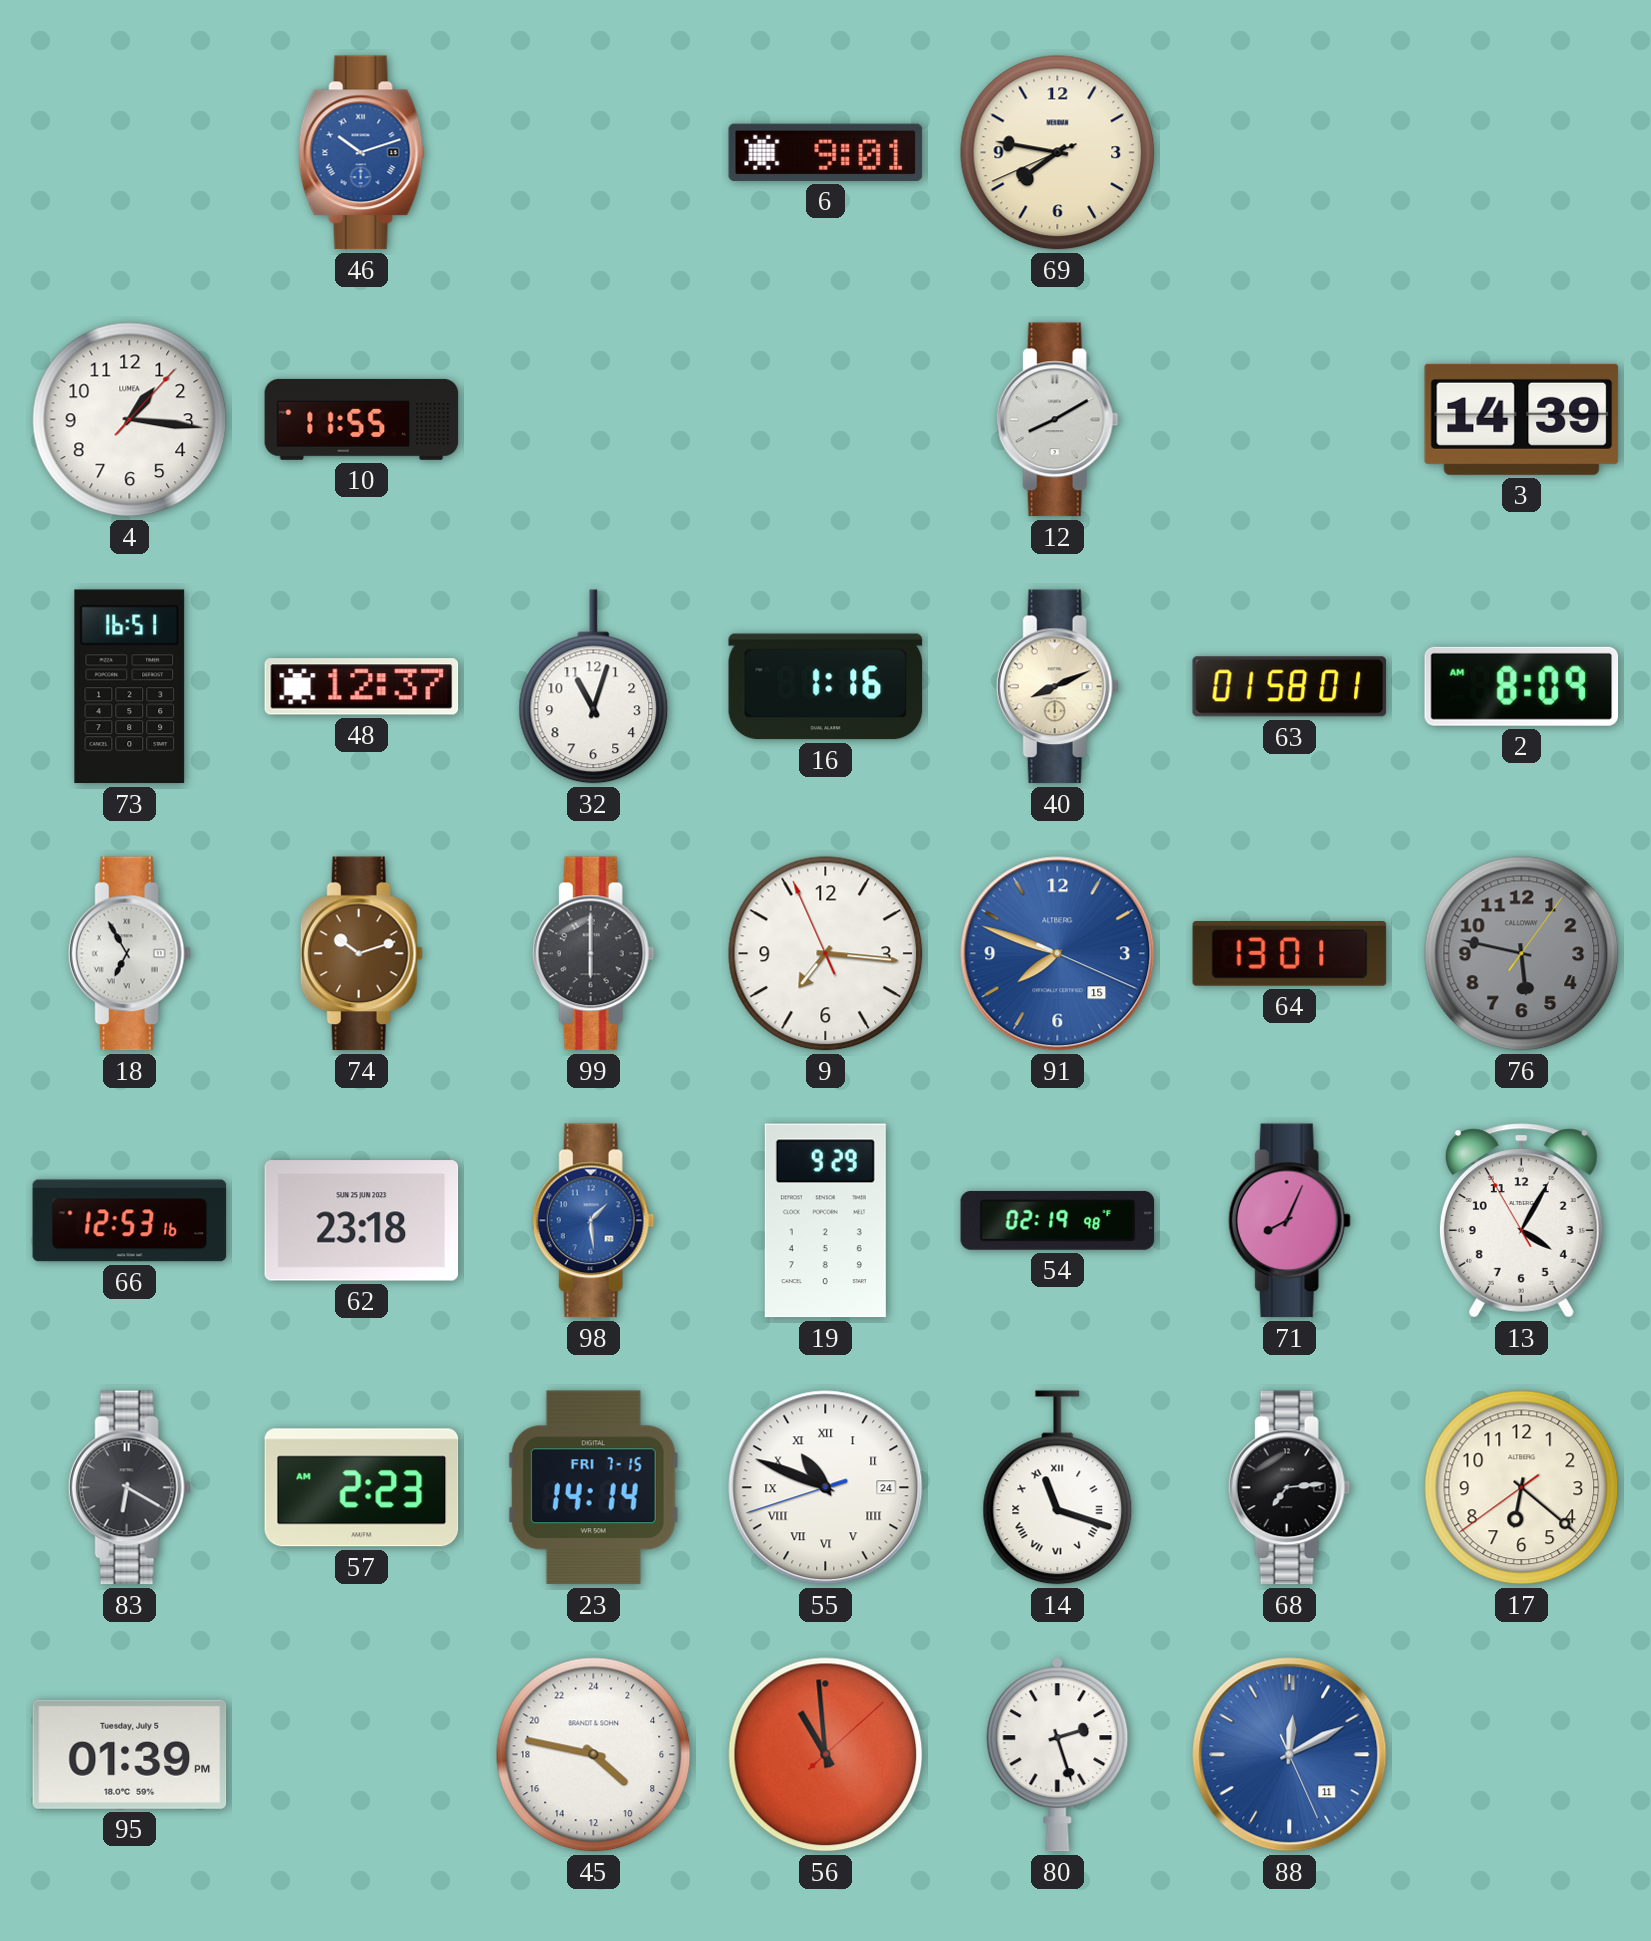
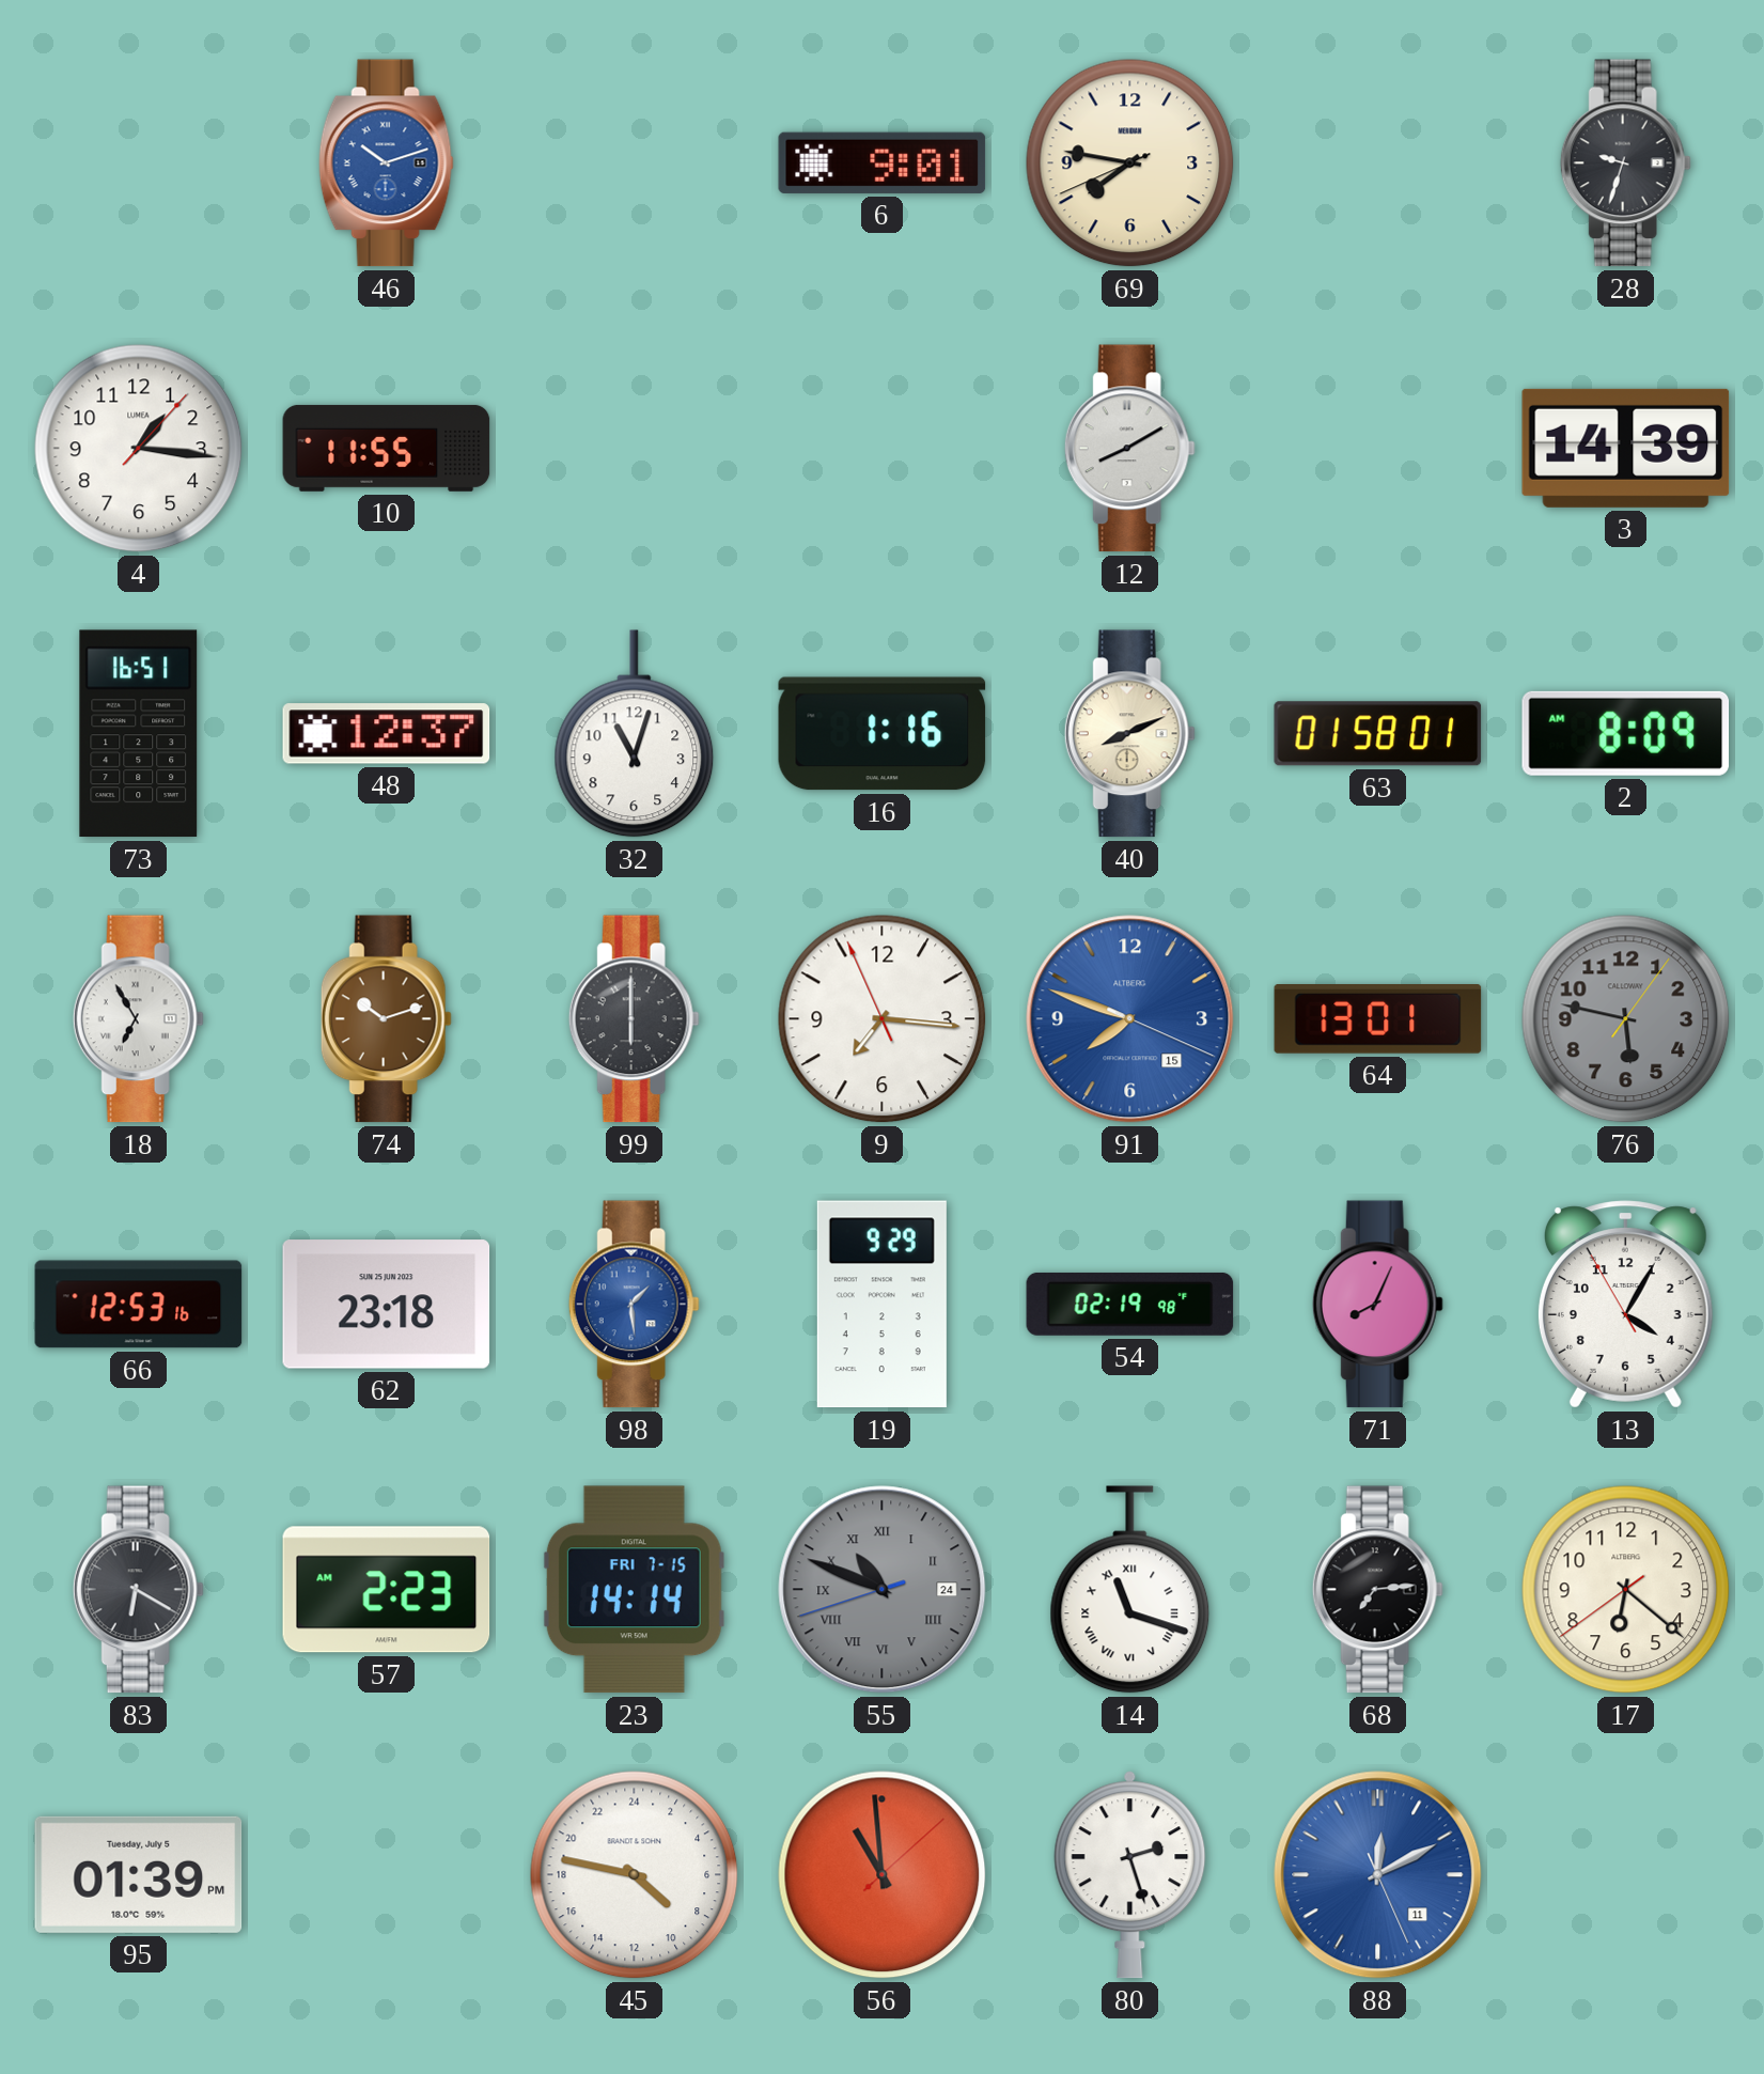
28: none -> 9:33
55 dial: white -> grey
